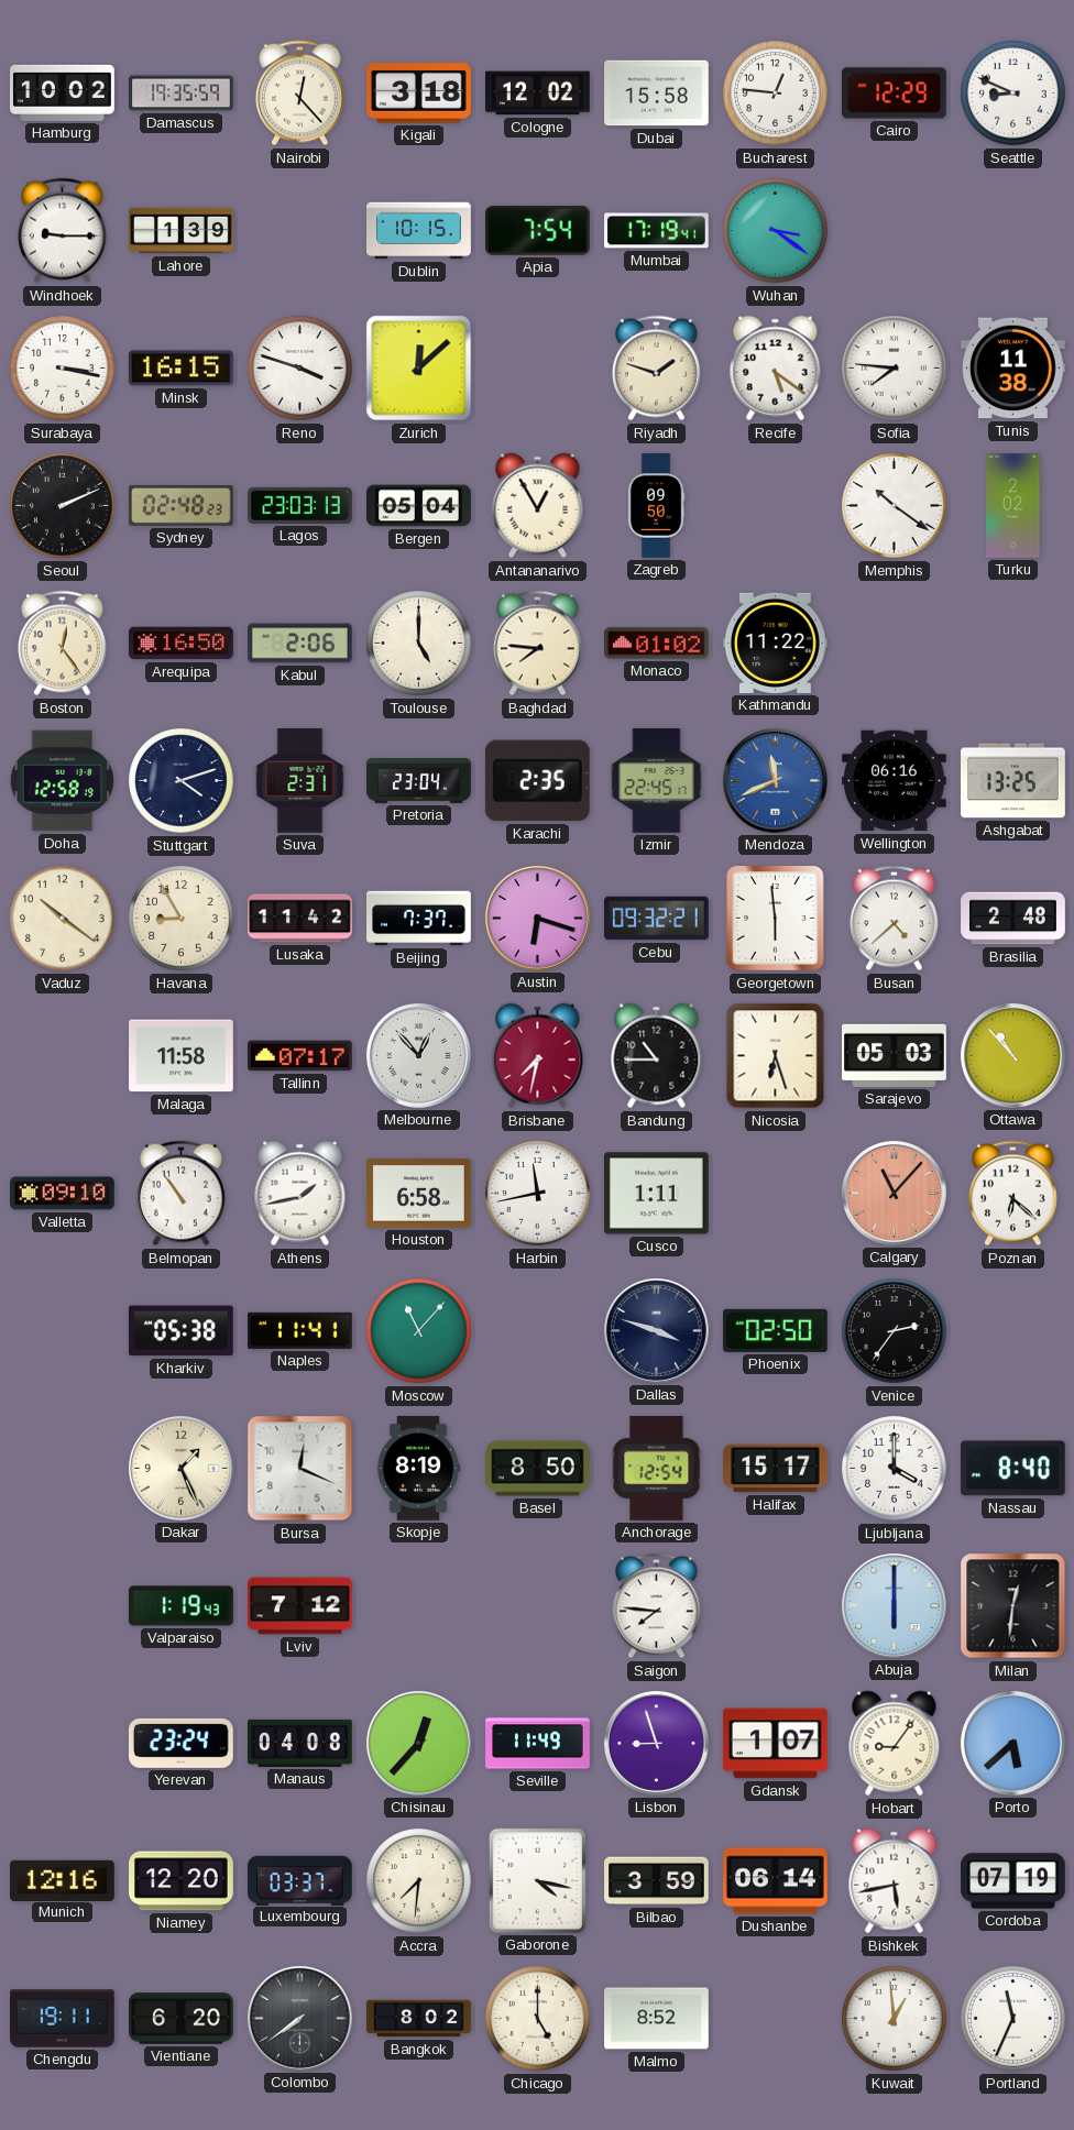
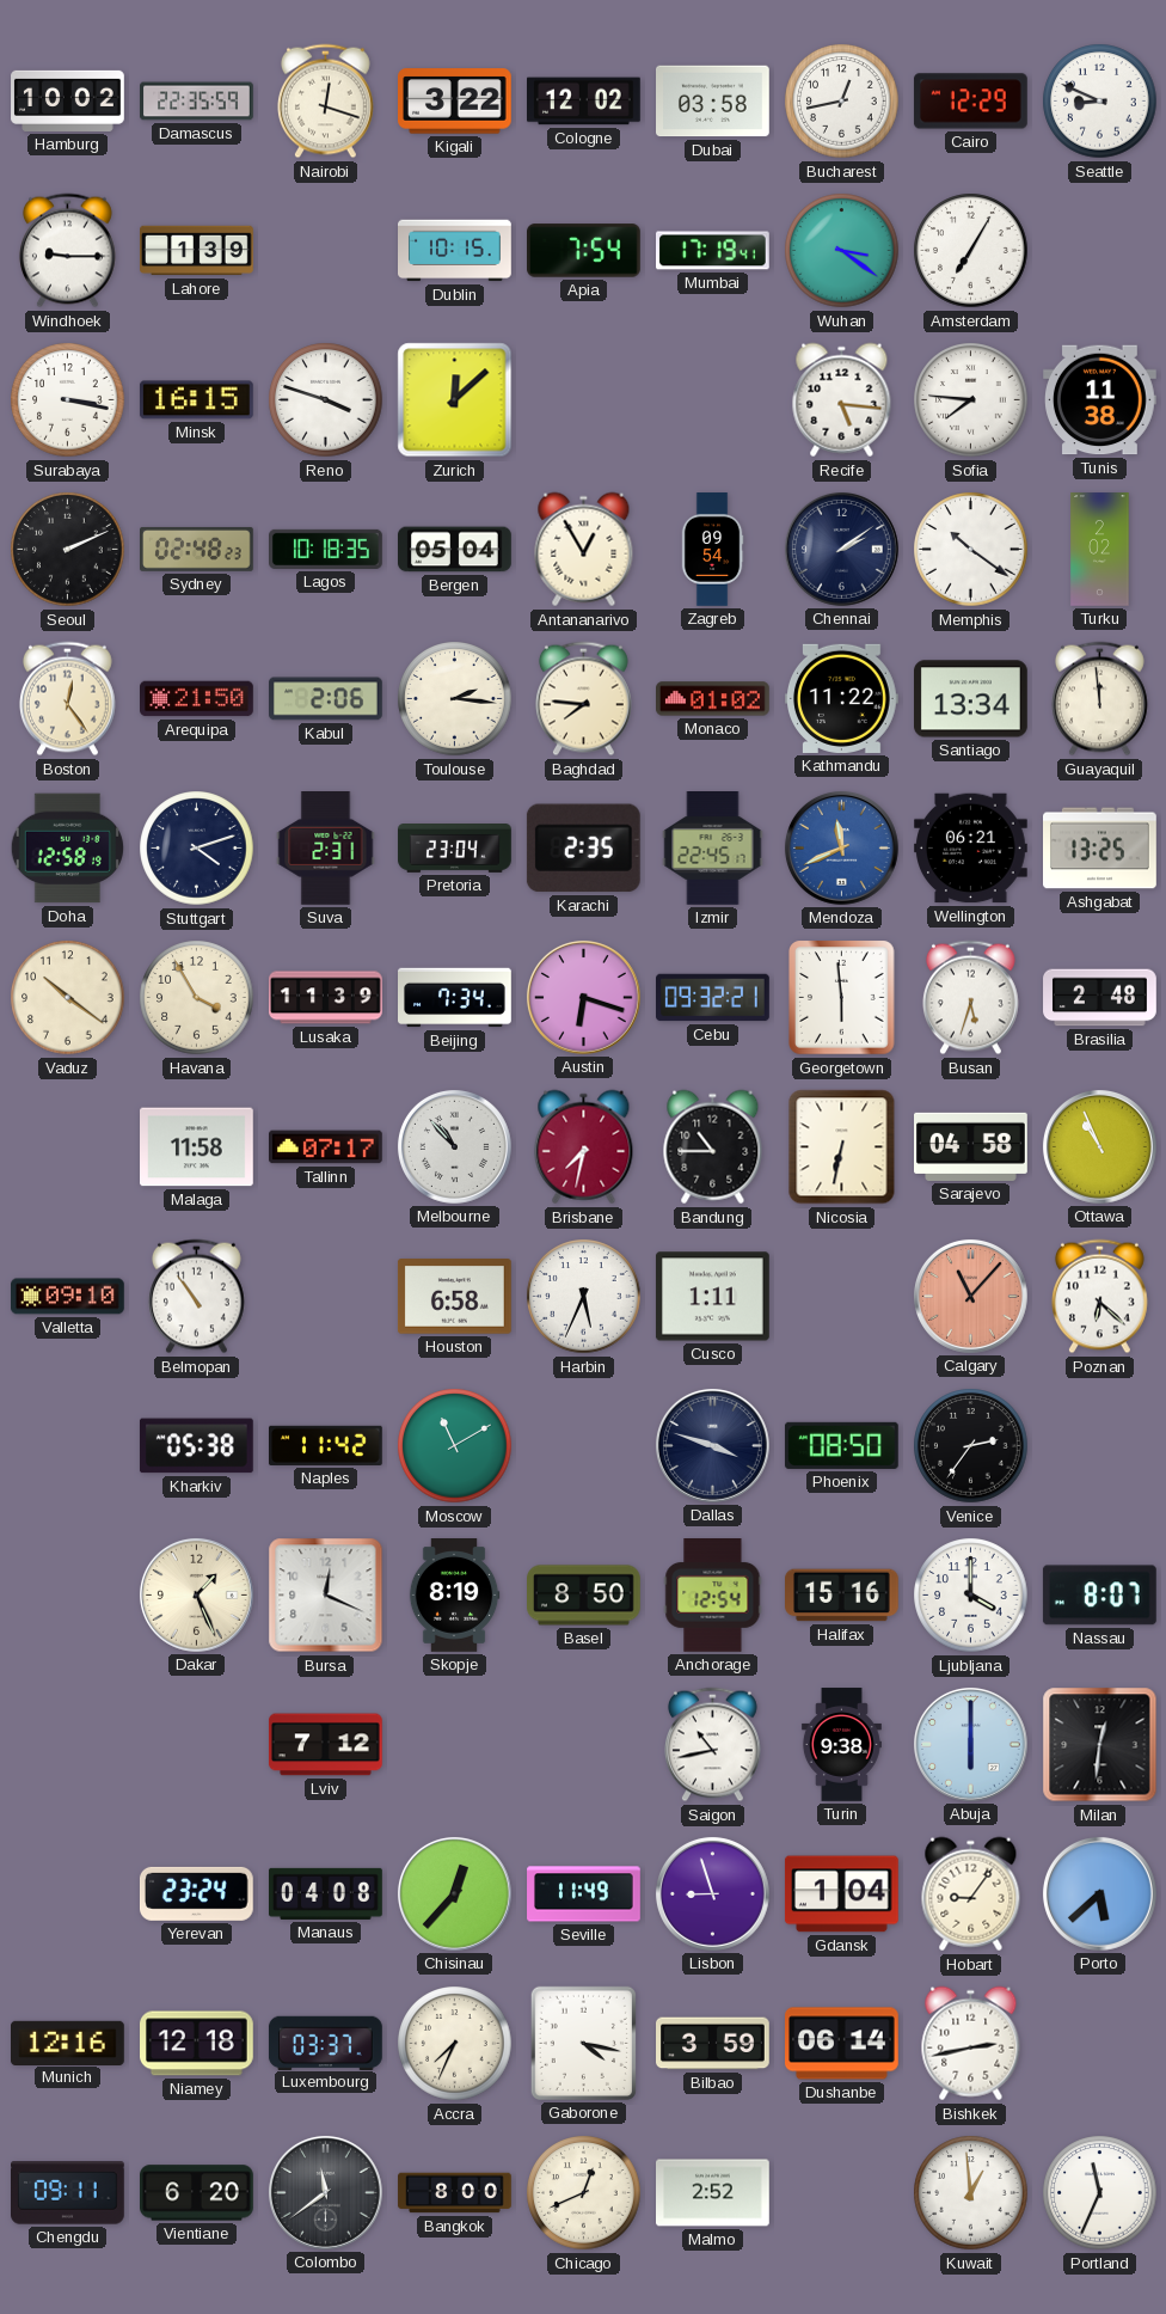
Damascus: 19:35 -> 22:35
Nairobi: 12:23 -> 12:18
Kigali: 3:18 -> 3:22
Dubai: 15:58 -> 03:58
Bucharest: 12:46 -> 12:43
Amsterdam: none -> 7:05
Riyadh: 1:48 -> none
Recife: 5:21 -> 5:16
Lagos: 23:03 -> 10:18
Zagreb: 09:50 -> 09:54
Chennai: none -> 2:09
Arequipa: 16:50 -> 21:50
Toulouse: 5:00 -> 2:16
Santiago: none -> 13:34
Guayaquil: none -> 11:59
Wellington: 06:16 -> 06:21
Havana: 8:55 -> 3:55
Lusaka: 11:42 -> 11:39
Beijing: 7:37 -> 7:34
Busan: 4:38 -> 5:33
Melbourne: 12:53 -> 10:53
Nicosia: 6:27 -> 6:32
Sarajevo: 05:03 -> 04:58
Ottawa: 10:53 -> 10:56
Athens: 1:43 -> none
Harbin: 11:43 -> 5:34
Naples: 11:41 -> 11:42
Moscow: 11:07 -> 11:10
Phoenix: 02:50 -> 08:50
Halifax: 15:17 -> 15:16
Nassau: 8:40 -> 8:07
Valparaiso: 1:19 -> none
Saigon: 7:46 -> 10:43
Turin: none -> 9:38
Gdansk: 1:07 -> 1:04
Niamey: 12:20 -> 12:18
Accra: 7:31 -> 7:34
Bishkek: 5:43 -> 2:43
Cordoba: 07:19 -> none
Chengdu: 19:11 -> 09:11
Colombo: 7:39 -> 11:39
Bangkok: 8:02 -> 8:00
Chicago: 5:00 -> 12:41
Malmo: 8:52 -> 2:52
